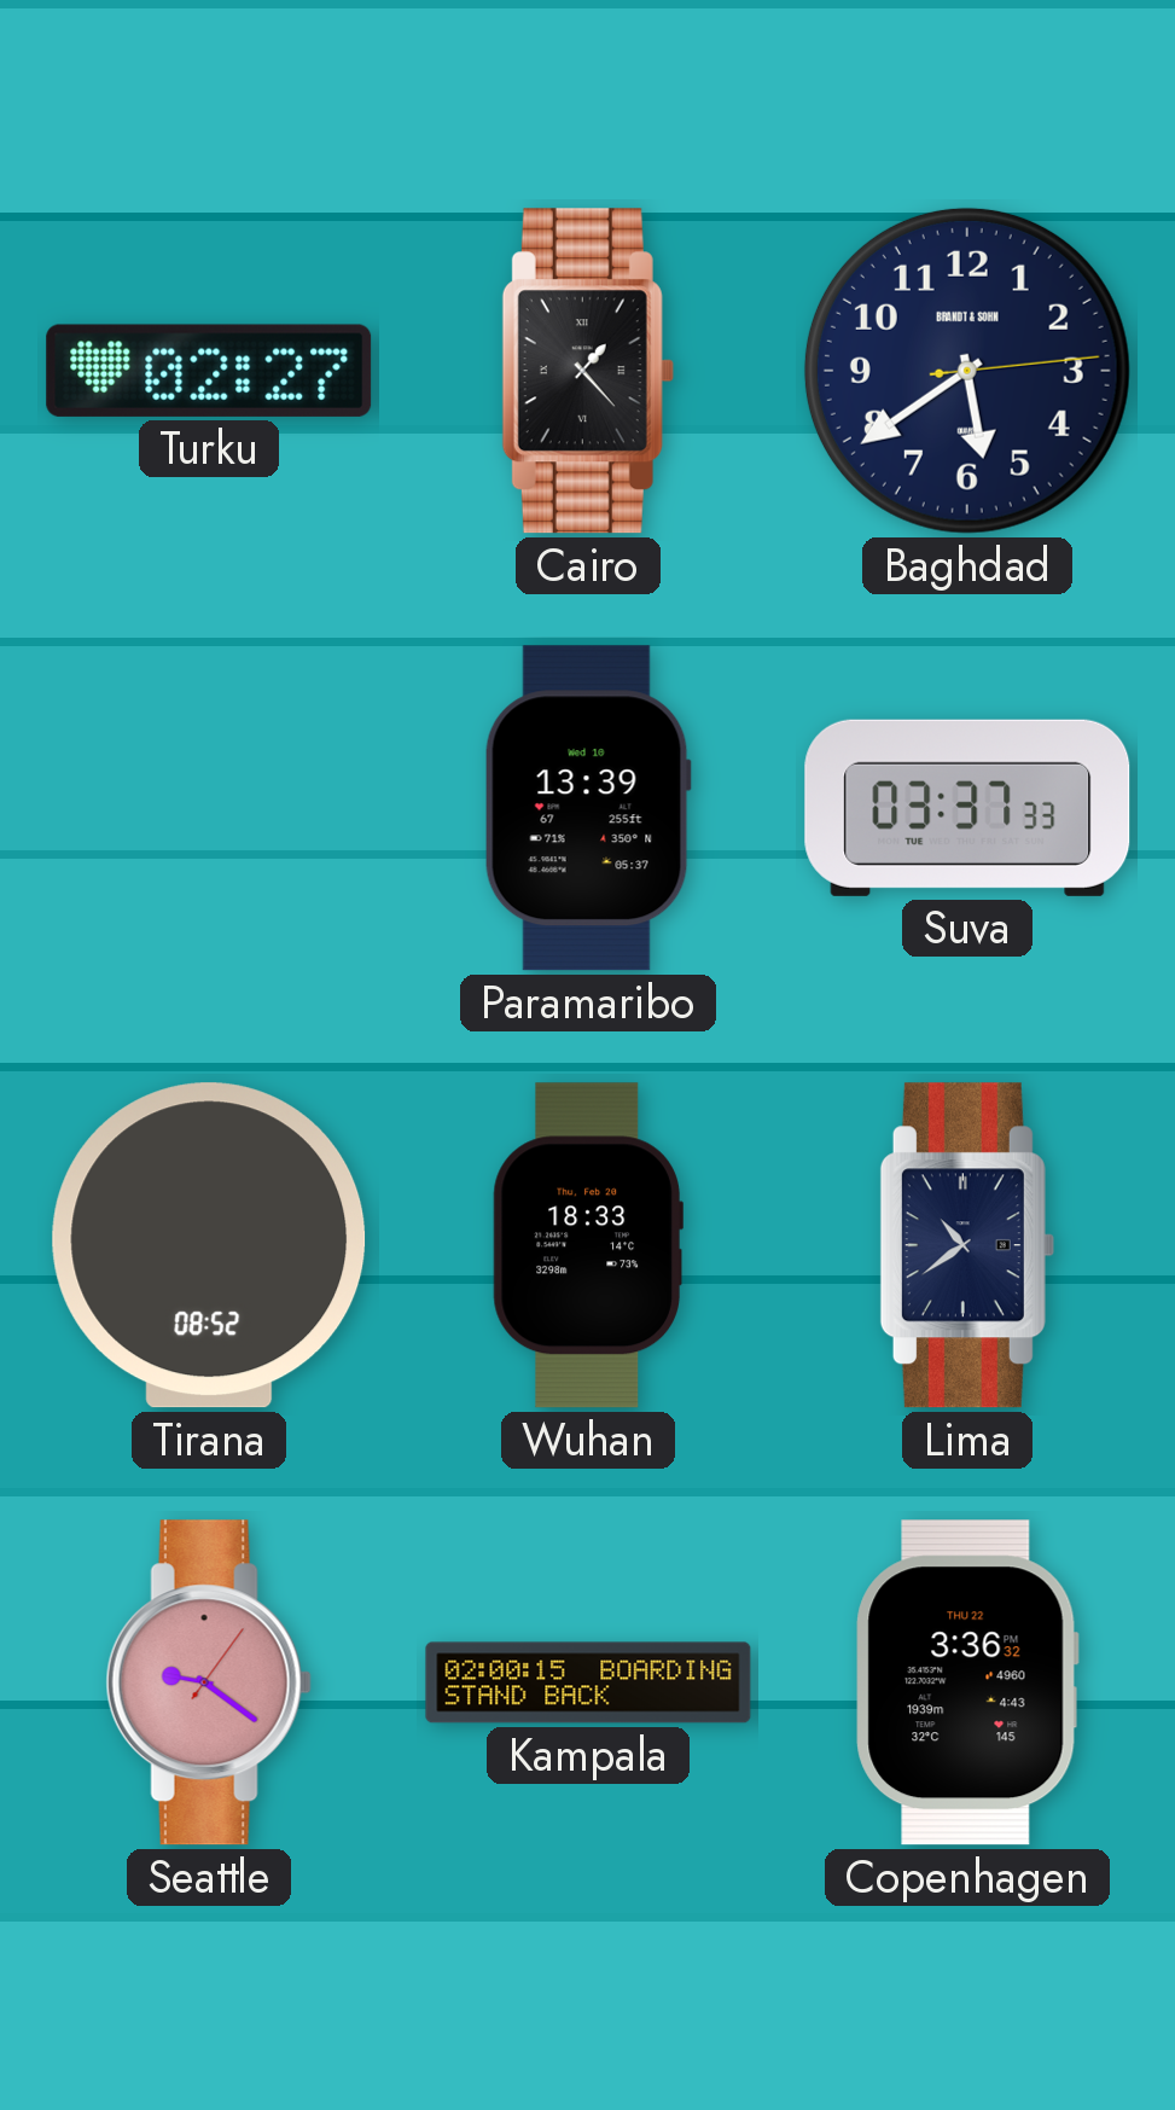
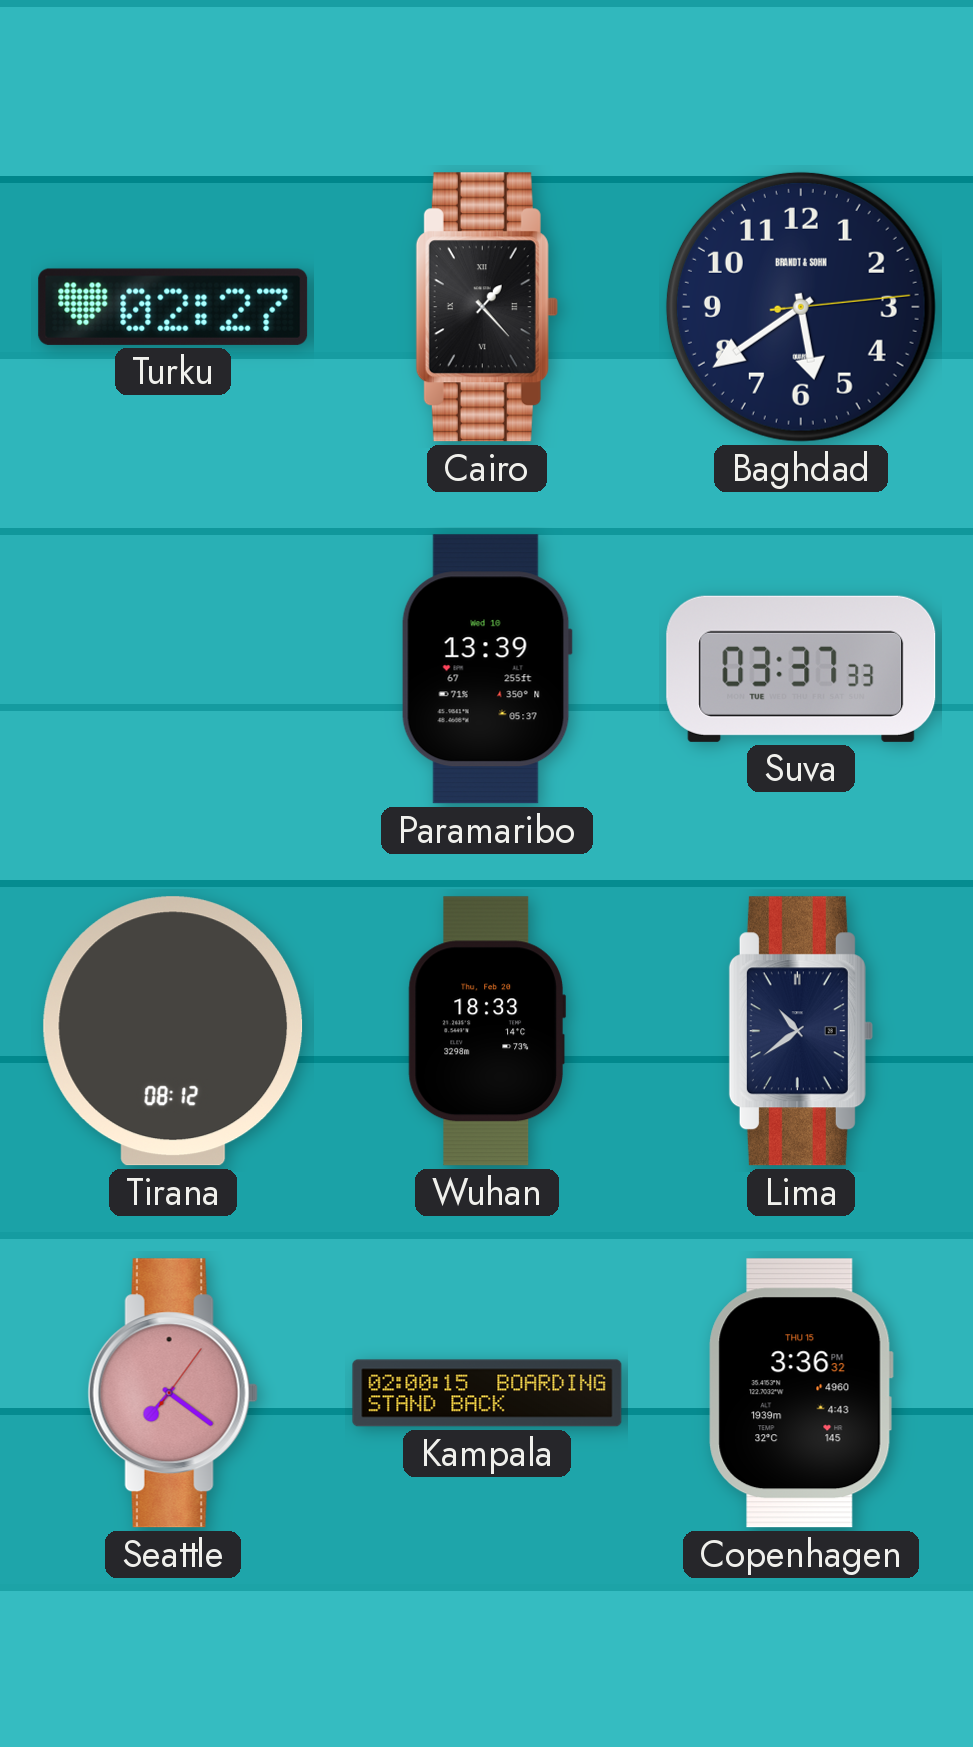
Tirana: 08:52 -> 08:12
Seattle: 9:21 -> 7:21
Copenhagen date: THU 22 -> THU 15
